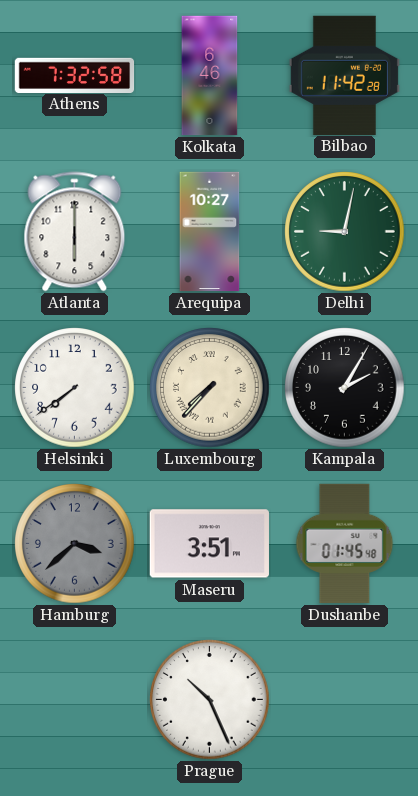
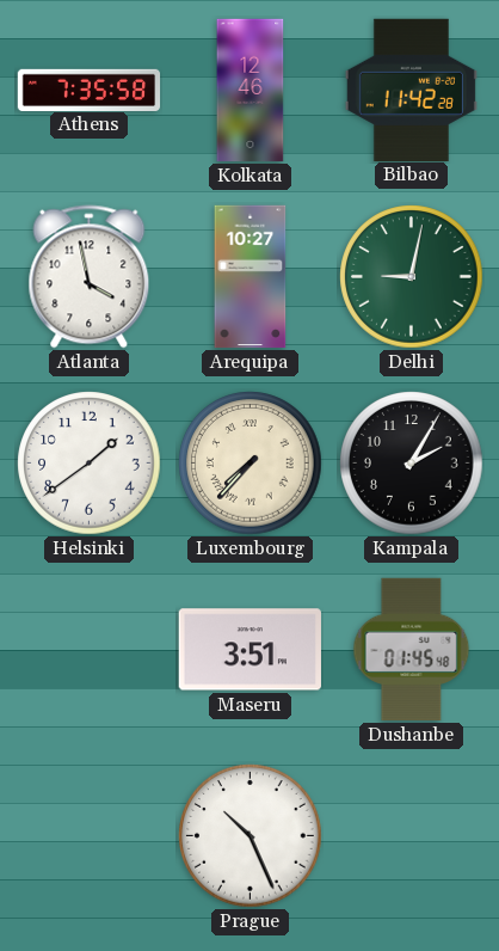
Athens: 7:32 -> 7:35
Kolkata: 6:46 -> 12:46
Atlanta: 6:00 -> 3:58
Helsinki: 7:39 -> 1:39
Hamburg: 3:38 -> none
